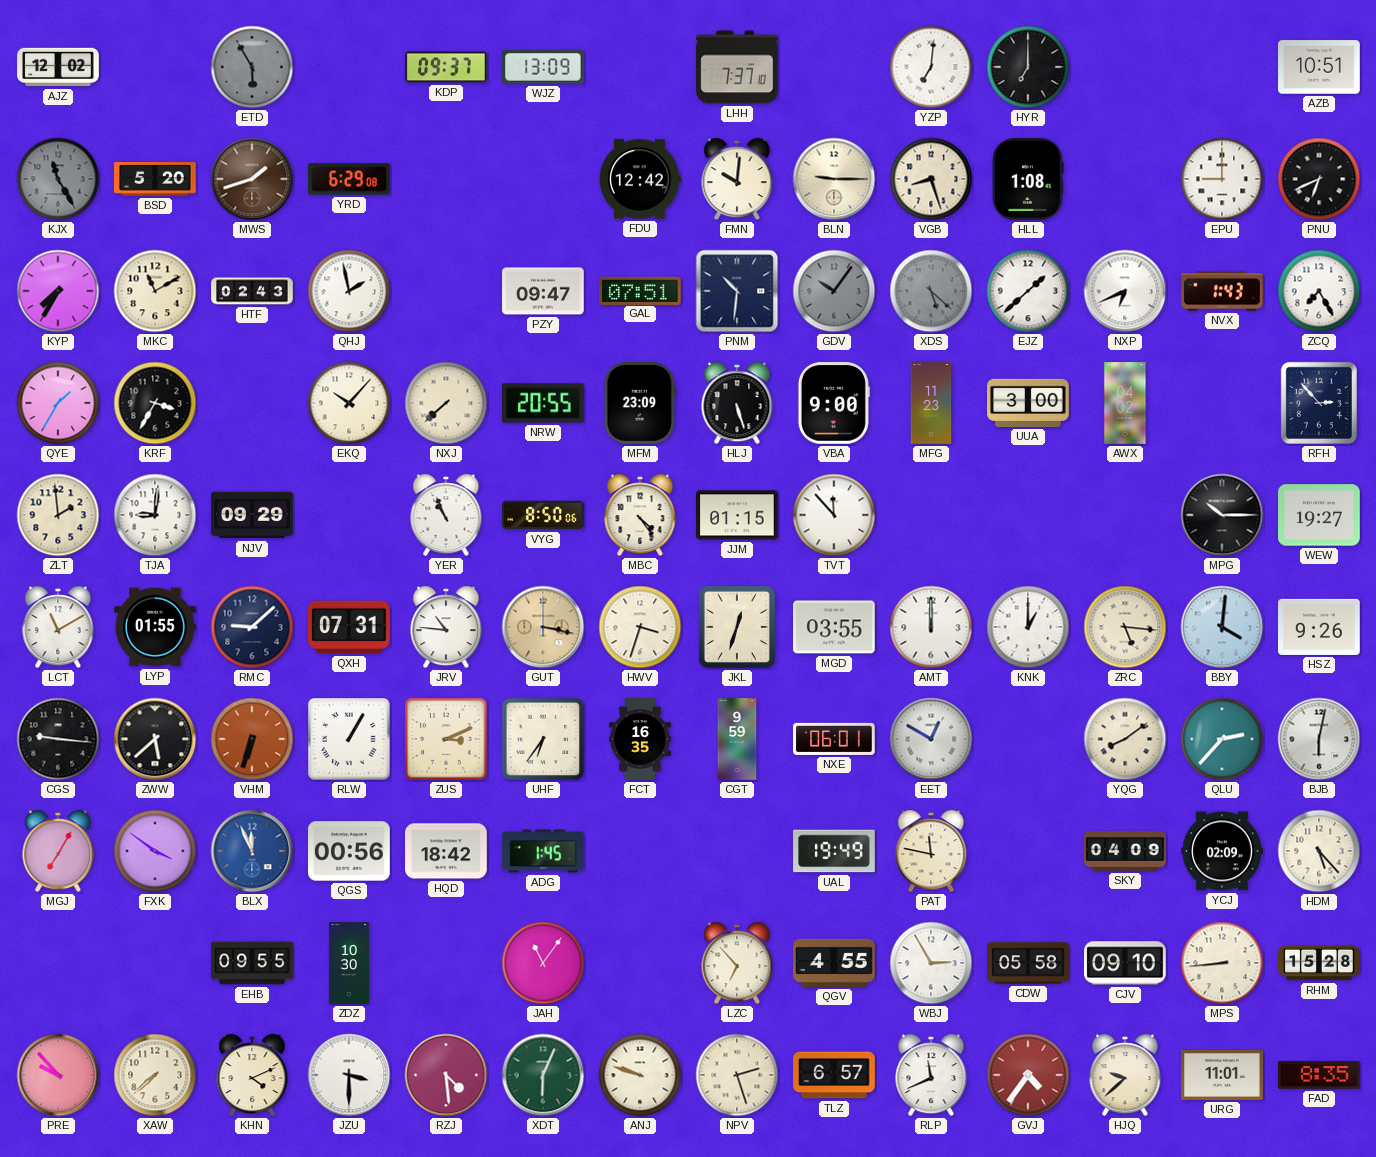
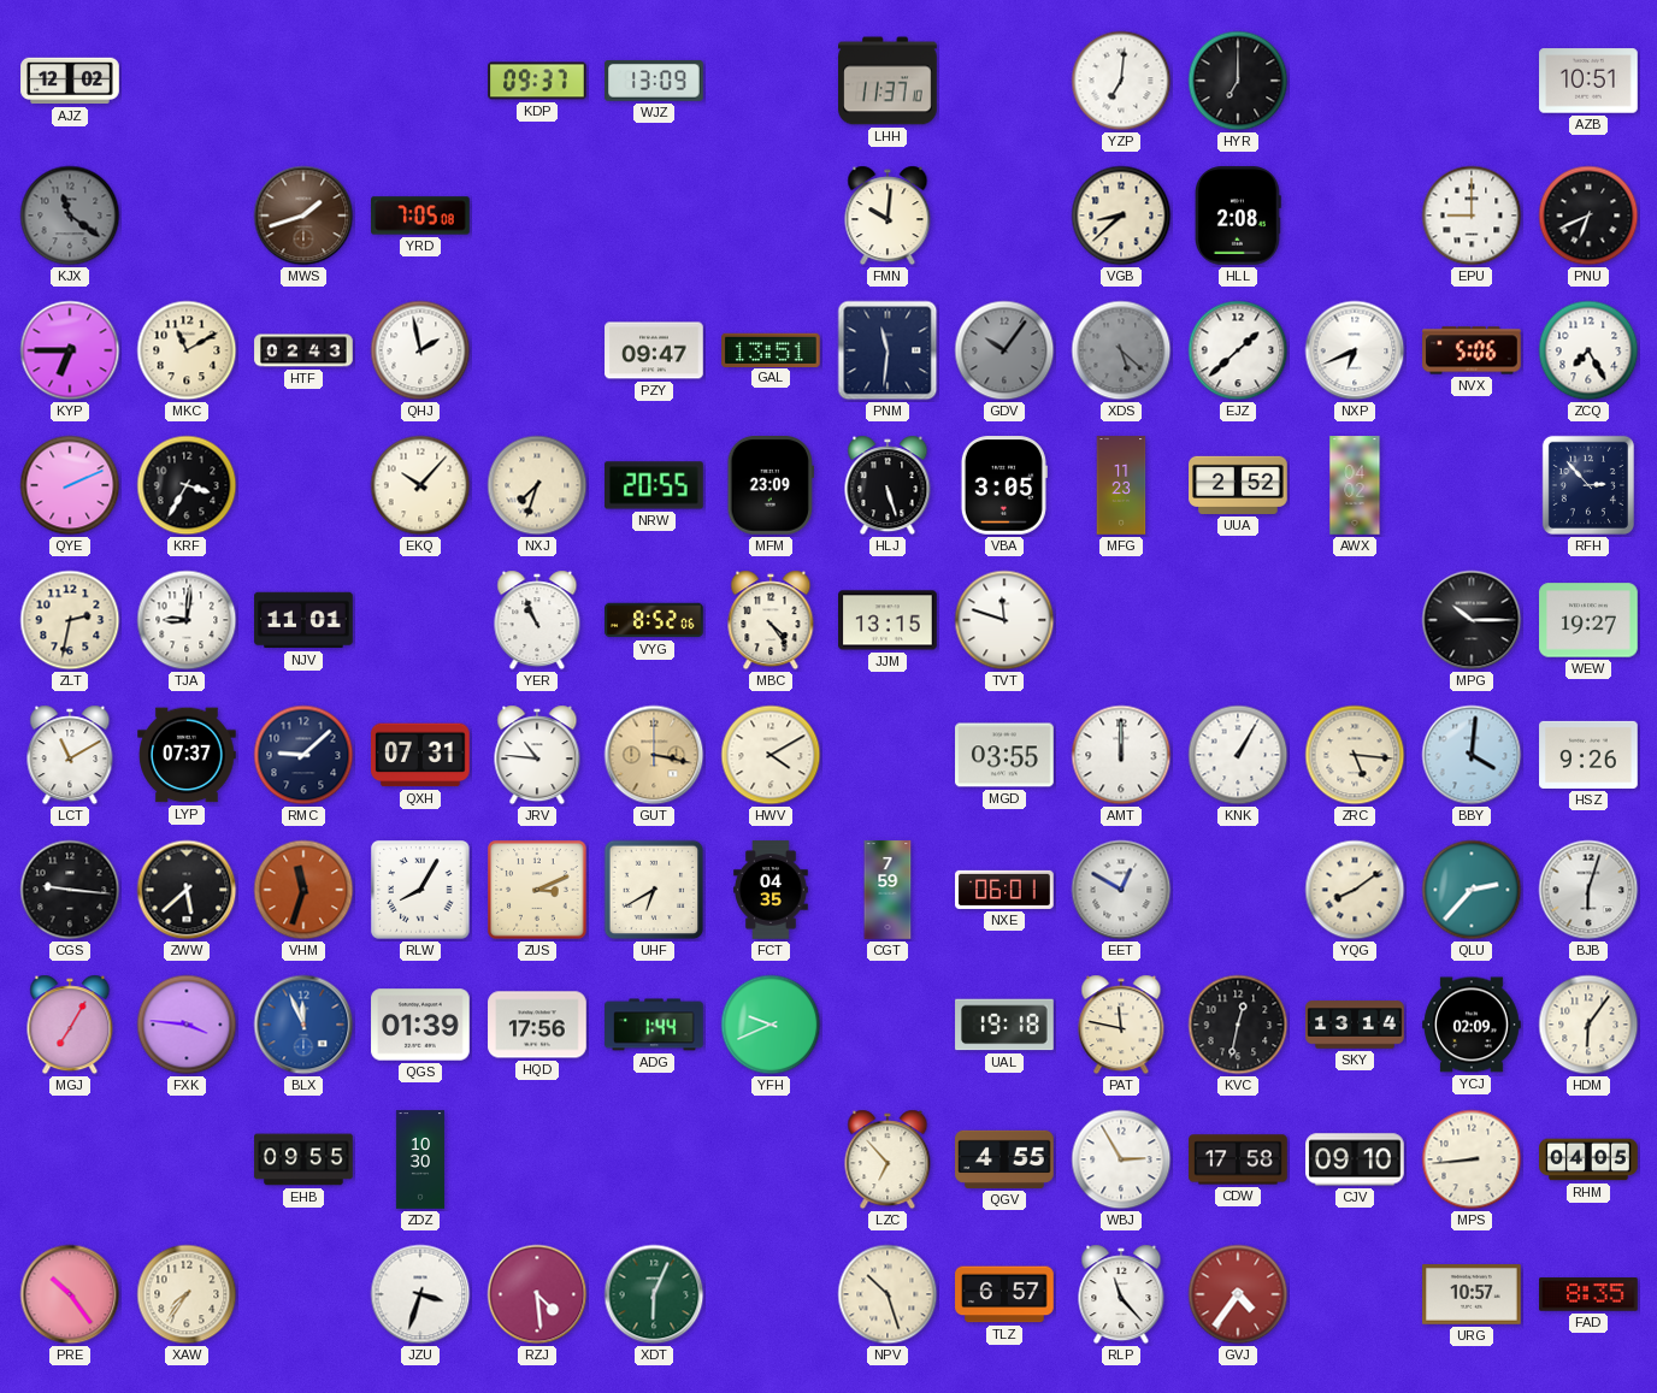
ETD: 5:55 -> none
LHH: 7:37 -> 11:37
KJX: 11:25 -> 11:21
BSD: 5:20 -> none
YRD: 6:29 -> 7:05
FDU: 12:42 -> none
BLN: 9:15 -> none
VGB: 8:27 -> 8:38
HLL: 1:08 -> 2:08
KYP: 7:35 -> 6:45
GAL: 07:51 -> 13:51
PNM: 10:31 -> 11:31
NVX: 1:43 -> 5:06
QYE: 1:35 -> 2:11
NXJ: 7:38 -> 7:33
VBA: 9:00 -> 3:05
UUA: 3:00 -> 2:52
ZLT: 1:59 -> 2:32
NJV: 09:29 -> 11:01
VYG: 8:50 -> 8:52
JJM: 01:15 -> 13:15
TVT: 11:53 -> 11:48
LYP: 01:55 -> 07:37
HWV: 3:33 -> 4:10
JKL: 12:33 -> none
KNK: 1:00 -> 1:05
VHM: 6:33 -> 11:33
RLW: 1:05 -> 8:05
UHF: 6:36 -> 6:40
FCT: 16:35 -> 04:35
CGT: 9:59 -> 7:59
BJB: 6:02 -> 6:03
FXK: 3:51 -> 3:46
QGS: 00:56 -> 01:39
HQD: 18:42 -> 17:56
ADG: 1:45 -> 1:44
YFH: none -> 9:41
UAL: 19:49 -> 19:18
KVC: none -> 12:32
SKY: 04:09 -> 13:14
HDM: 5:23 -> 6:06
JAH: 11:06 -> none
CDW: 05:58 -> 17:58
RHM: 15:28 -> 04:05
PRE: 9:53 -> 10:24
XAW: 7:38 -> 7:36
KHN: 4:11 -> none
JZU: 3:30 -> 3:33
ANJ: 9:48 -> none
NPV: 2:27 -> 10:27
RLP: 11:41 -> 11:23
HJQ: 9:38 -> none
URG: 11:01 -> 10:57
